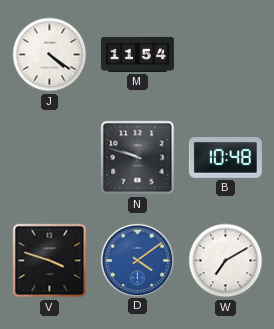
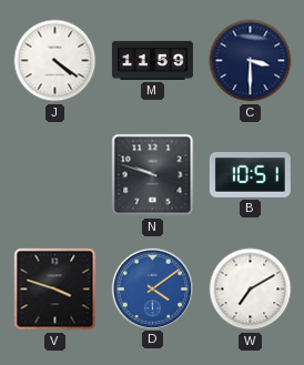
M: 11:54 -> 11:59
C: none -> 3:30
B: 10:48 -> 10:51
